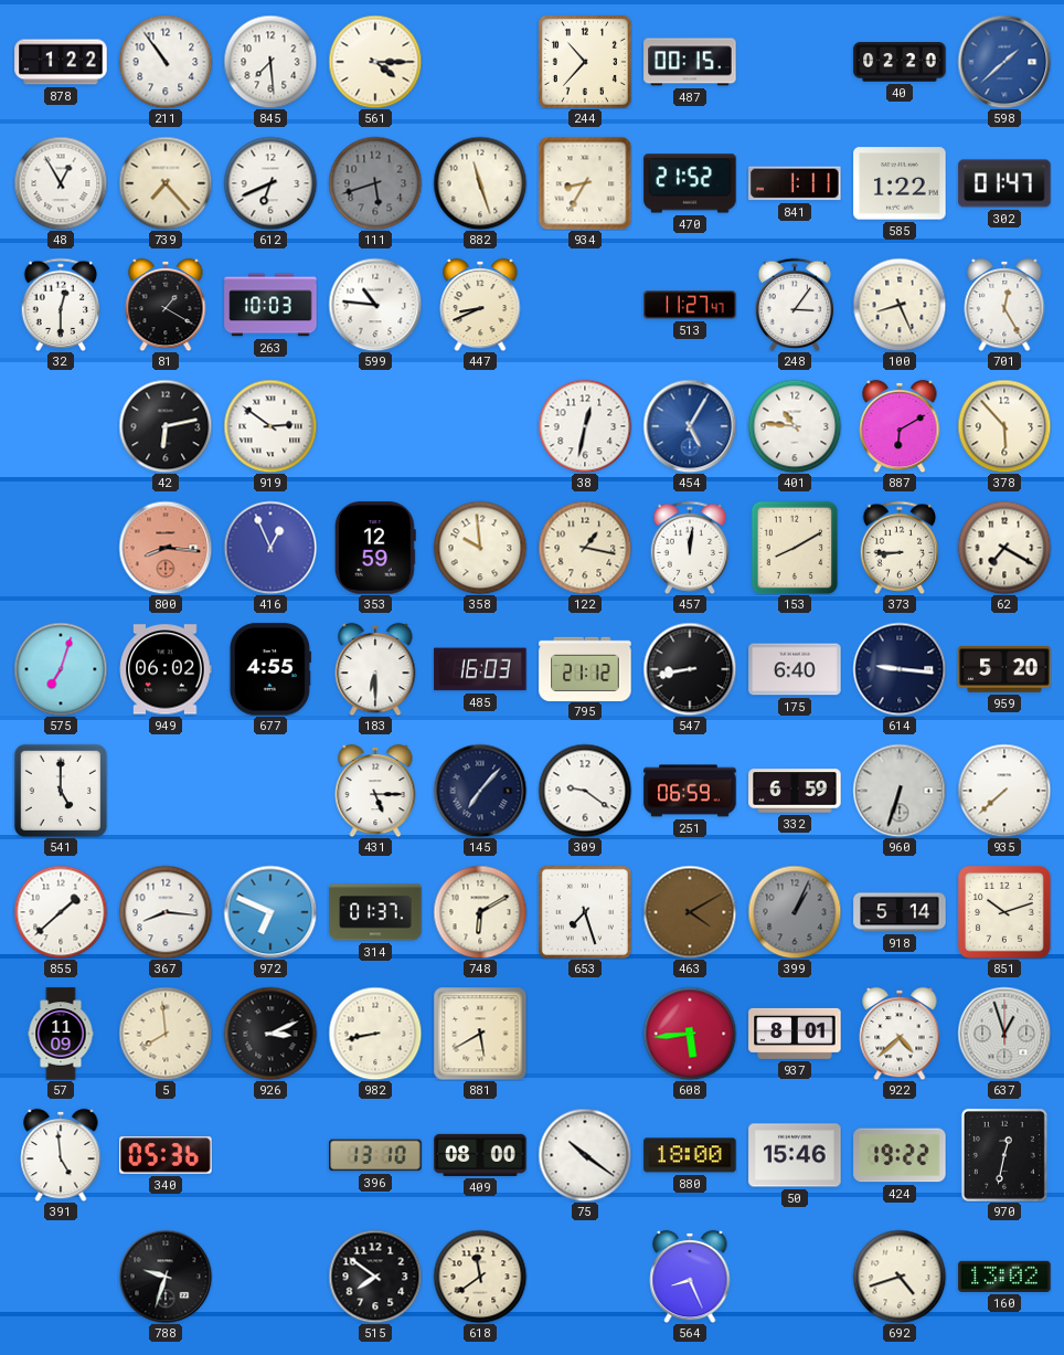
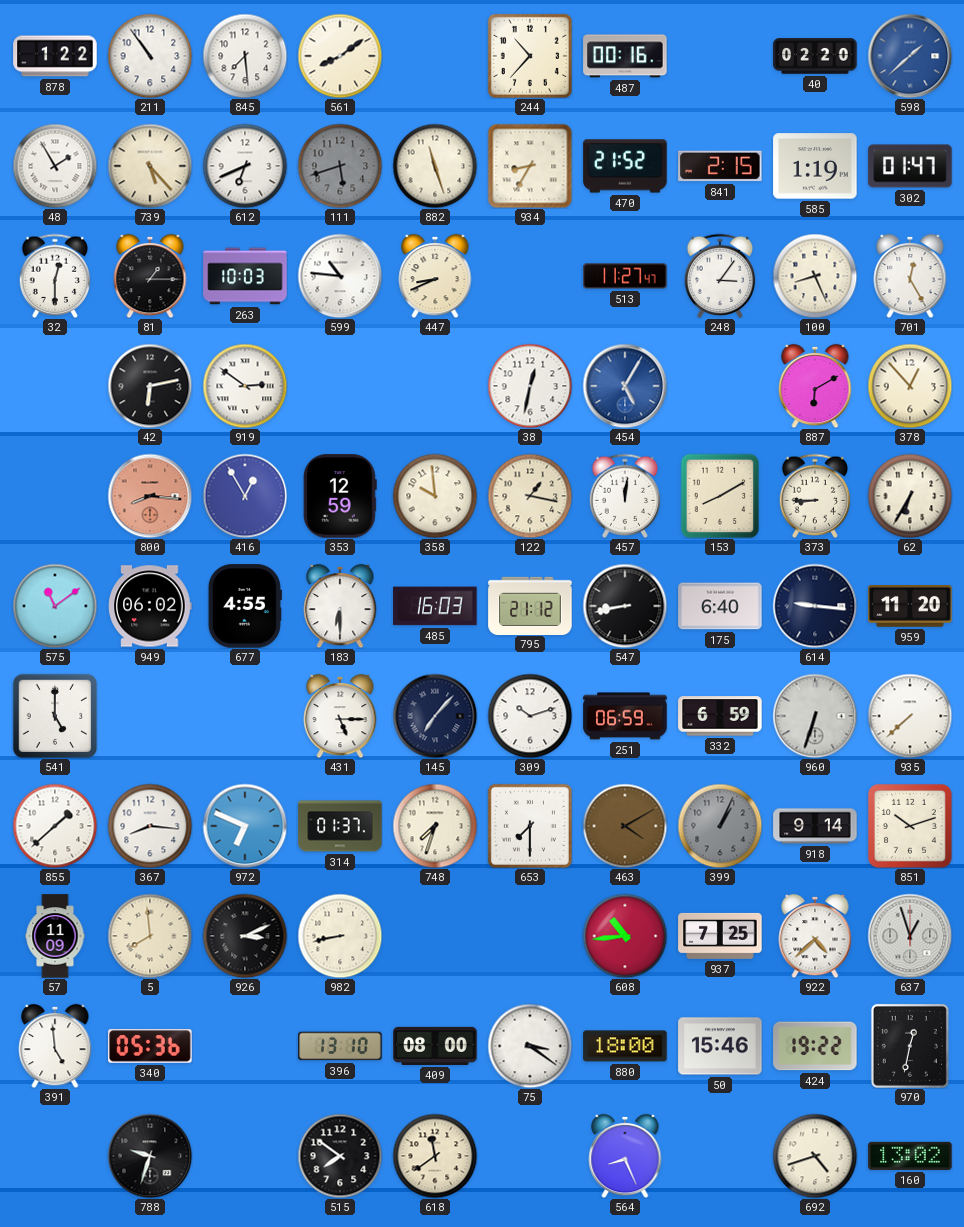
561: 4:15 -> 8:09
487: 00:15 -> 00:16
48: 12:55 -> 1:55
739: 7:23 -> 5:23
841: 1:11 -> 2:15
585: 1:22 -> 1:19
81: 1:20 -> 1:15
401: 10:46 -> none
378: 5:53 -> 12:53
416: 12:56 -> 12:55
62: 7:20 -> 6:35
575: 7:03 -> 11:09
959: 5:20 -> 11:20
309: 9:21 -> 10:12
748: 6:10 -> 7:33
653: 7:27 -> 7:30
918: 5:14 -> 9:14
881: 5:40 -> none
608: 5:44 -> 10:44
937: 8:01 -> 7:25
75: 10:21 -> 3:21
